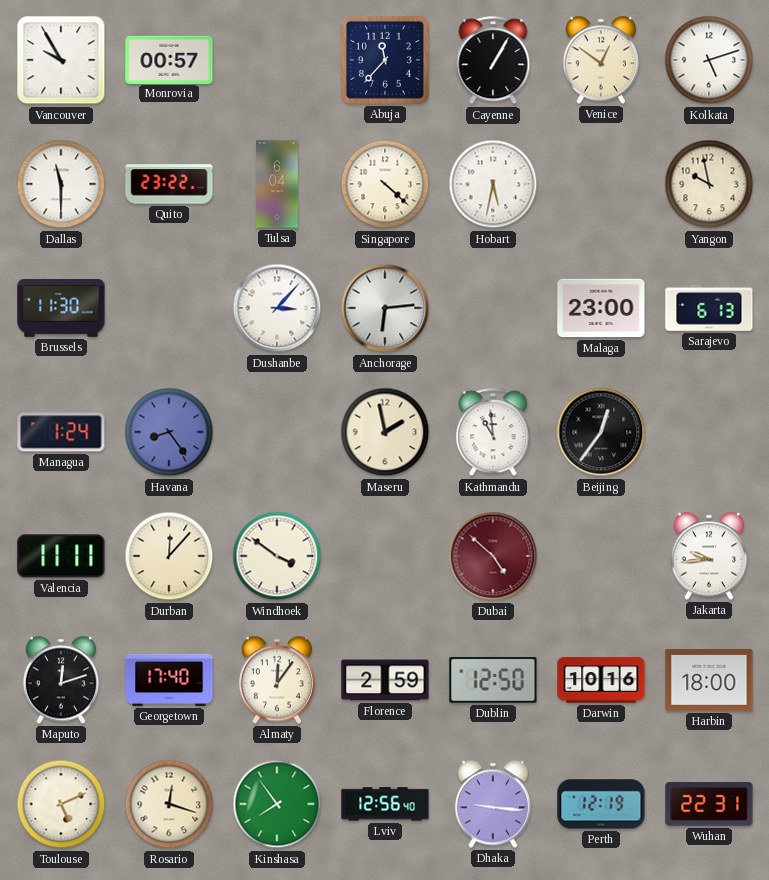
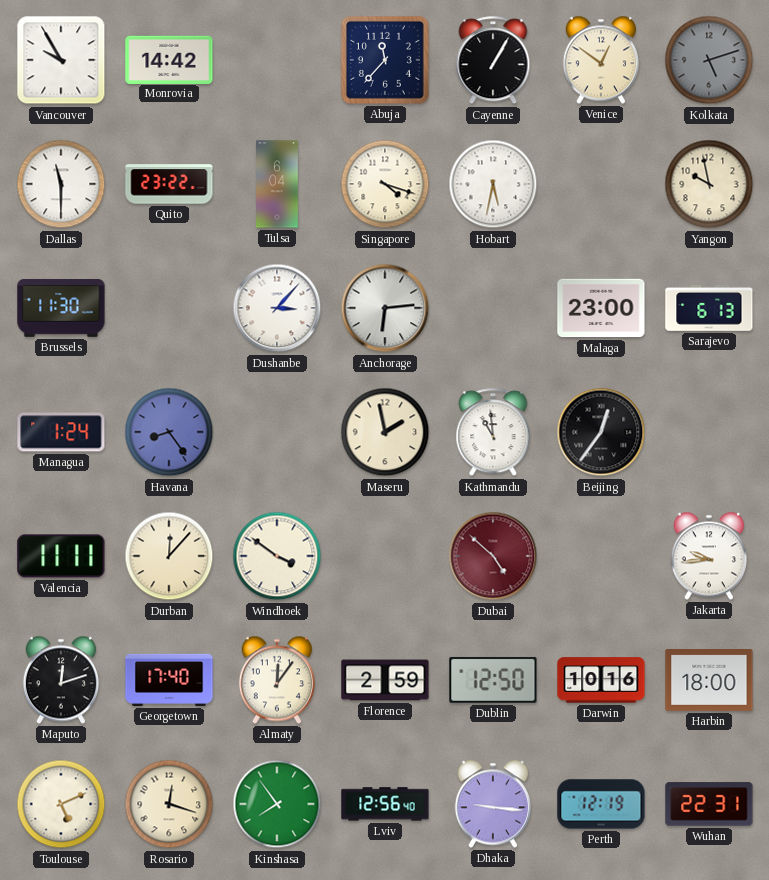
Monrovia: 00:57 -> 14:42
Kolkata dial: white -> grey
Singapore: 4:22 -> 4:18
